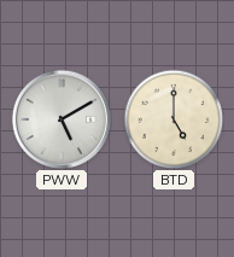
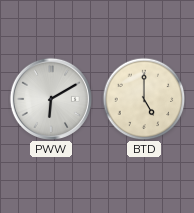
PWW: 5:10 -> 6:10
